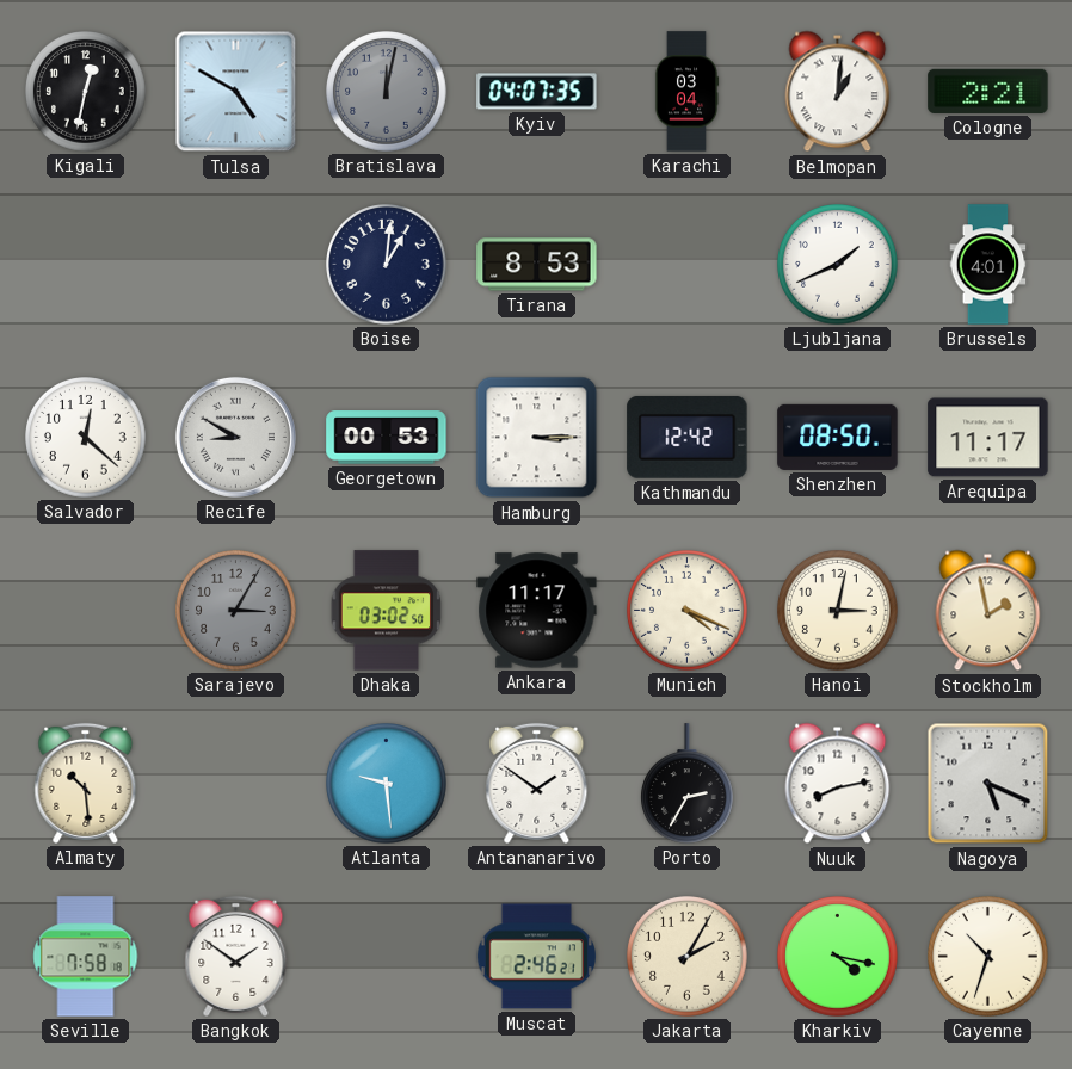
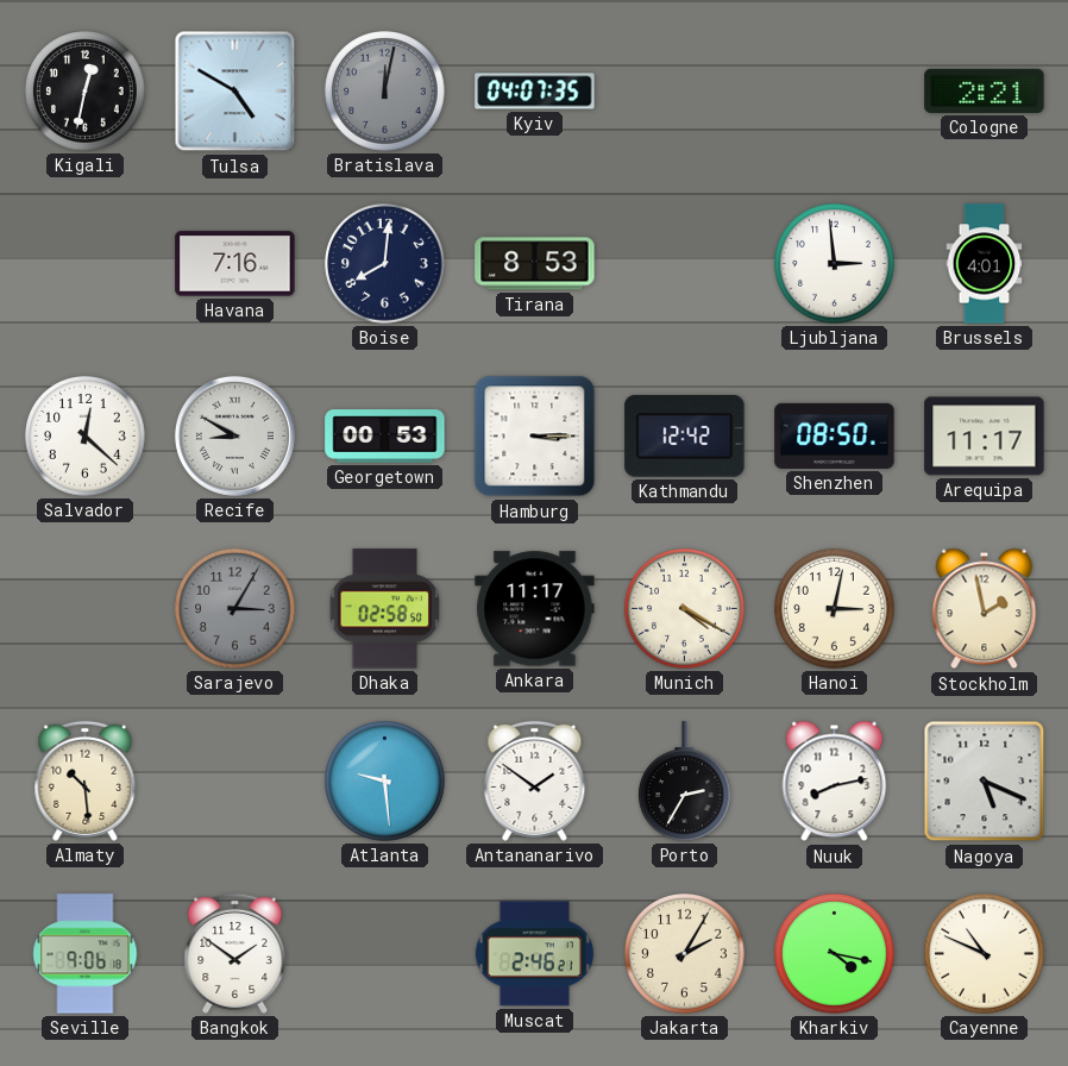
Karachi: 03:04 -> none
Belmopan: 1:01 -> none
Havana: none -> 7:16
Boise: 1:01 -> 8:01
Ljubljana: 1:41 -> 2:59
Dhaka: 03:02 -> 02:58
Munich: 4:19 -> 4:20
Seville: 7:58 -> 9:06
Cayenne: 10:33 -> 10:49
